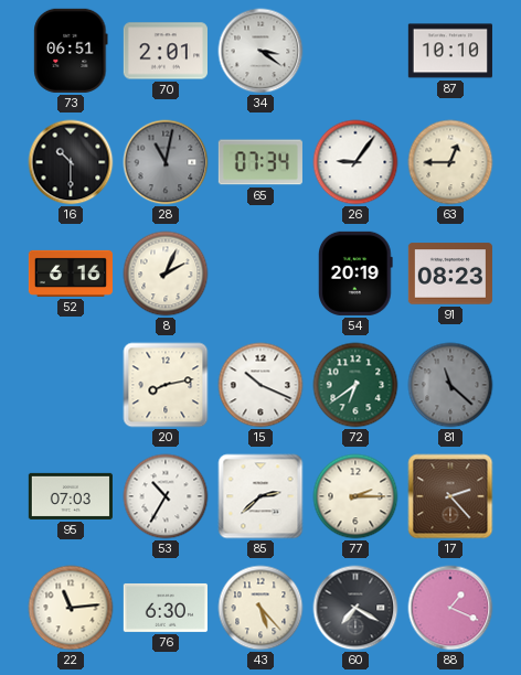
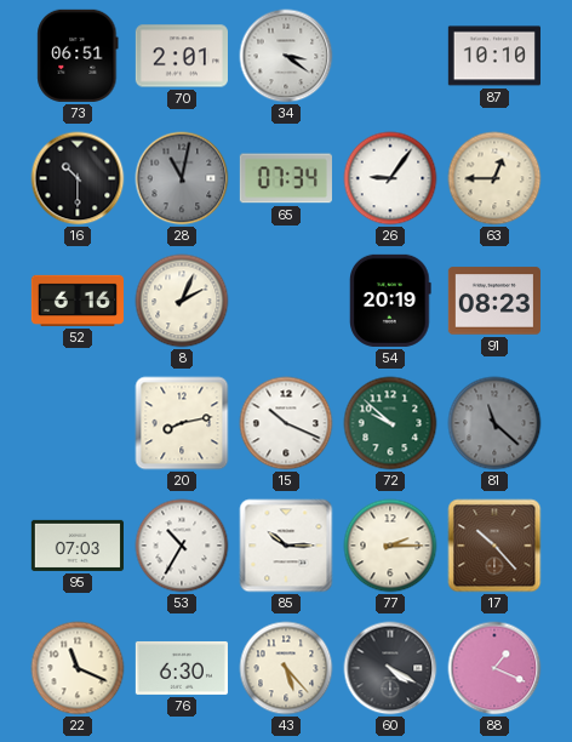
72: 6:39 -> 9:52
85: 2:38 -> 10:15
17: 2:23 -> 10:23
22: 11:14 -> 11:19
60: 7:20 -> 4:20
